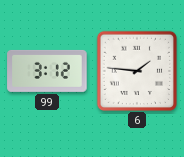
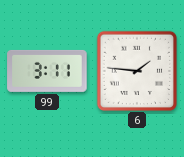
99: 3:12 -> 3:11
